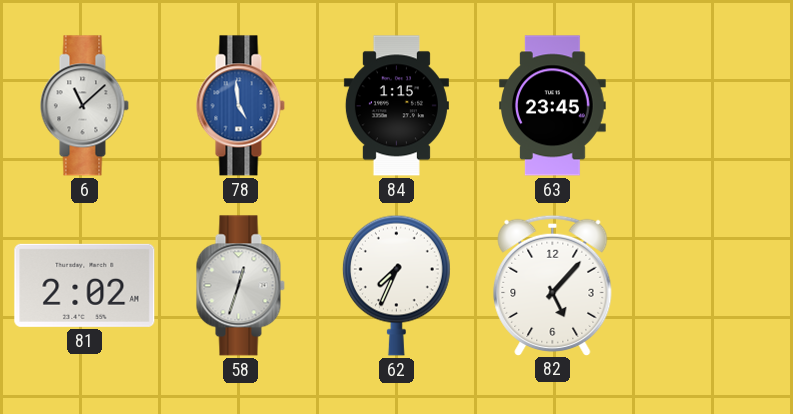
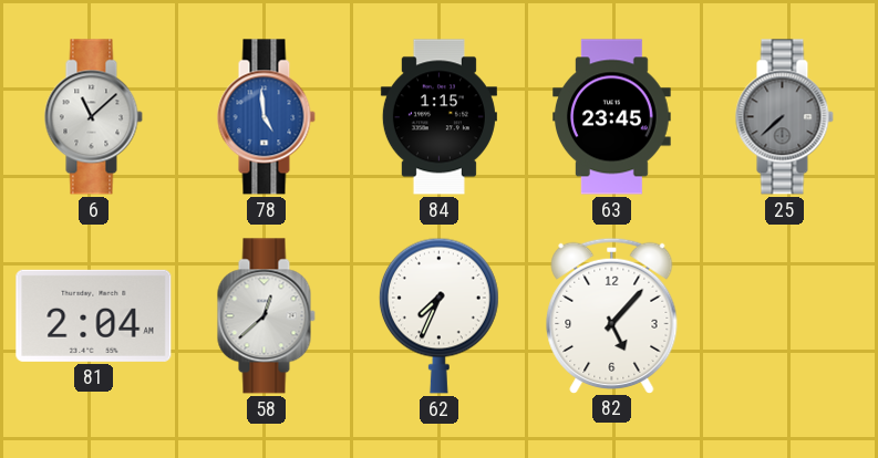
25: none -> 7:38
81: 2:02 -> 2:04
58: 12:33 -> 12:38
